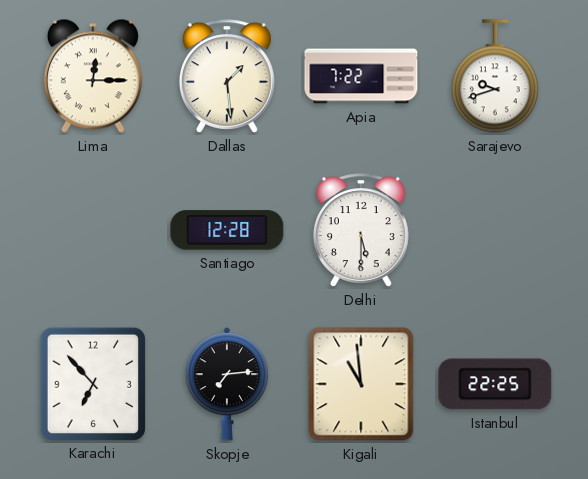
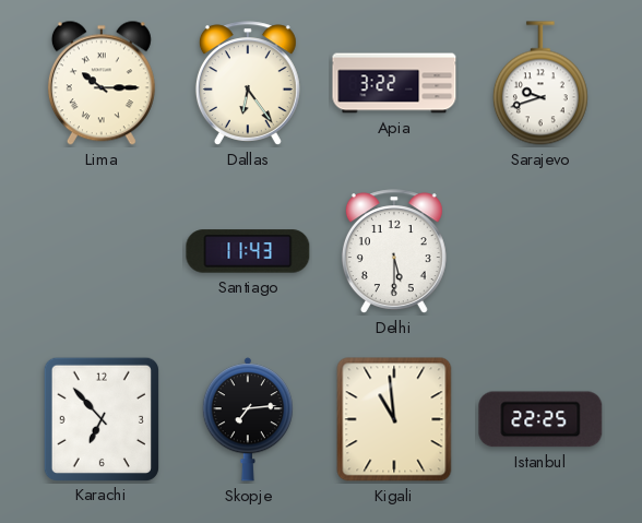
Lima: 12:15 -> 10:15
Dallas: 1:29 -> 6:24
Apia: 7:22 -> 3:22
Santiago: 12:28 -> 11:43
